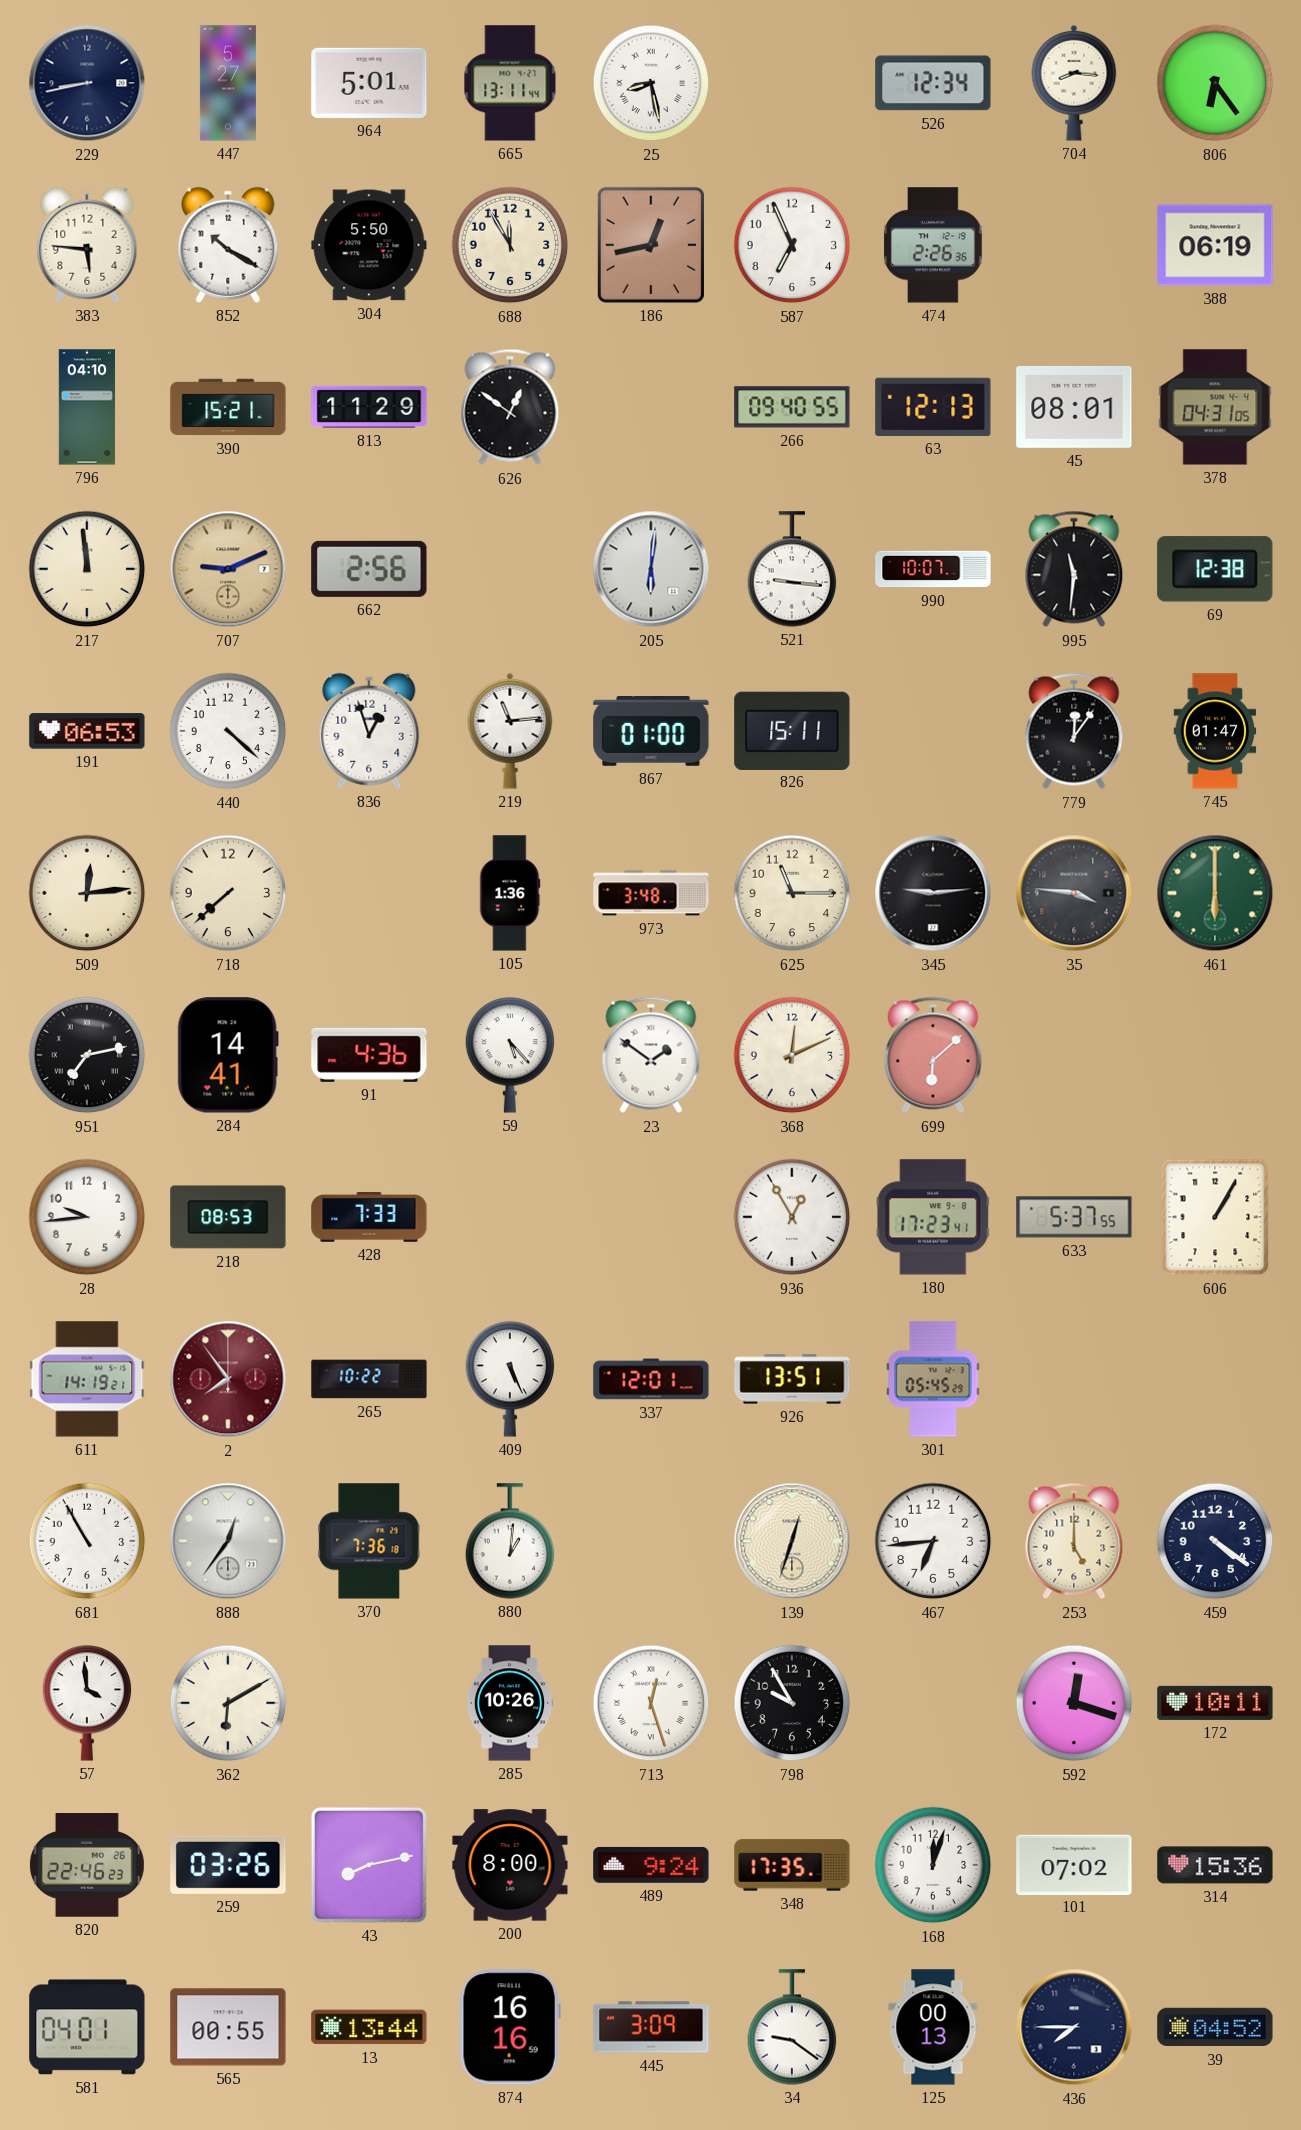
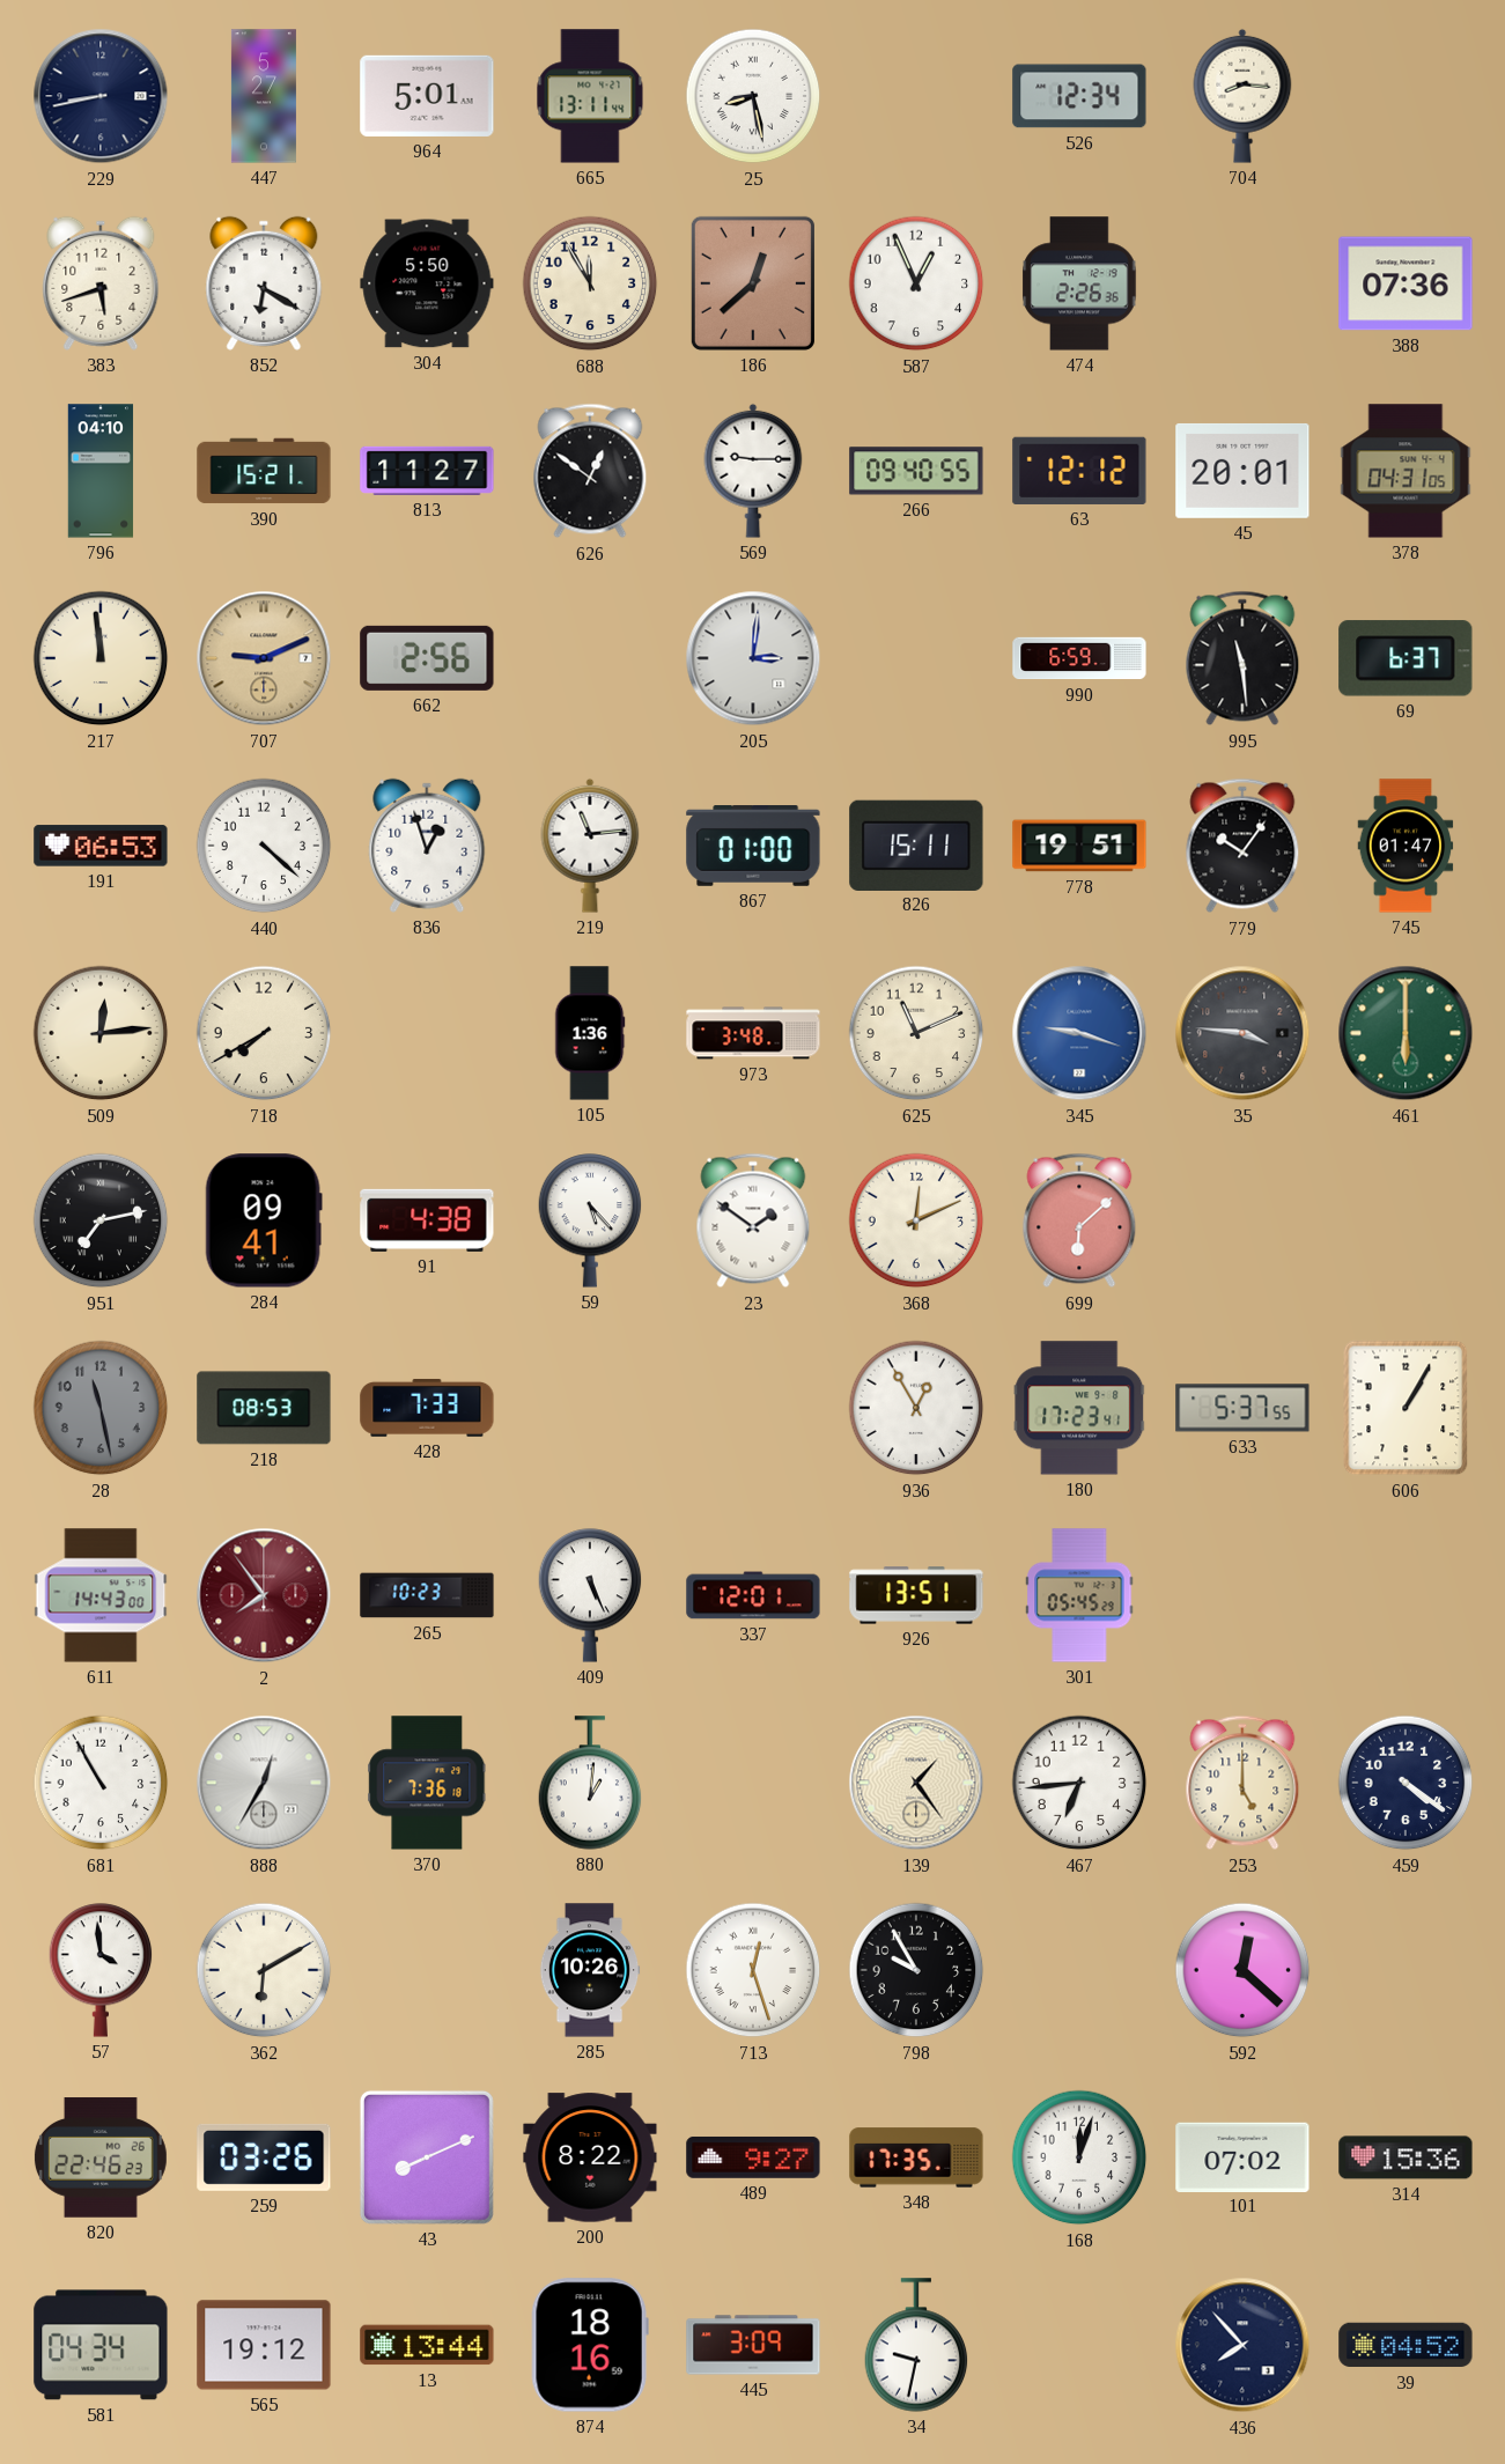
806: 6:24 -> none
383: 5:46 -> 5:42
852: 10:20 -> 6:20
186: 12:43 -> 12:38
587: 6:56 -> 12:56
388: 06:19 -> 07:36
813: 11:29 -> 11:27
569: none -> 9:15
63: 12:13 -> 12:12
45: 08:01 -> 20:01
205: 6:01 -> 3:01
521: 9:16 -> none
990: 10:07 -> 6:59
995: 11:31 -> 11:29
69: 12:38 -> 6:37
778: none -> 19:51
779: 12:06 -> 10:06
718: 7:38 -> 7:40
625: 11:15 -> 11:11
345: 9:14 -> 9:18
345 dial: black -> blue
284: 14:41 -> 09:41
91: 4:36 -> 4:38
28: 9:44 -> 11:28
28 dial: white -> grey
611: 14:19 -> 14:43
265: 10:22 -> 10:23
888: 12:36 -> 12:35
139: 12:33 -> 1:24
592: 12:18 -> 12:22
172: 10:11 -> none
43: 8:13 -> 8:11
200: 8:00 -> 8:22
489: 9:24 -> 9:27
581: 04:01 -> 04:34
565: 00:55 -> 19:12
874: 16:16 -> 18:16
34: 9:21 -> 9:32
125: 00:13 -> none
436: 7:45 -> 7:53
